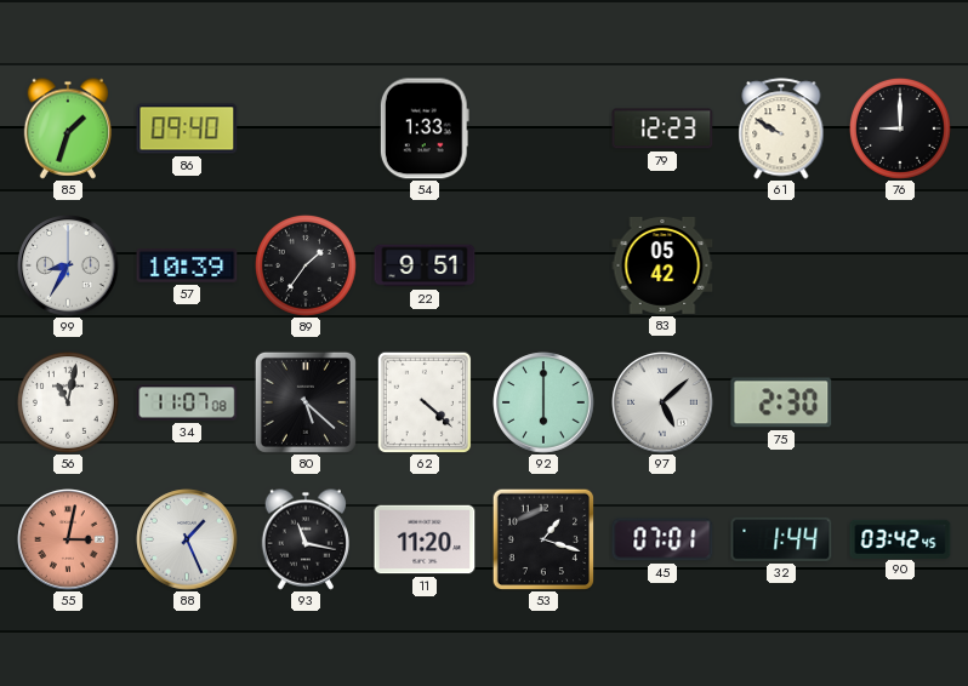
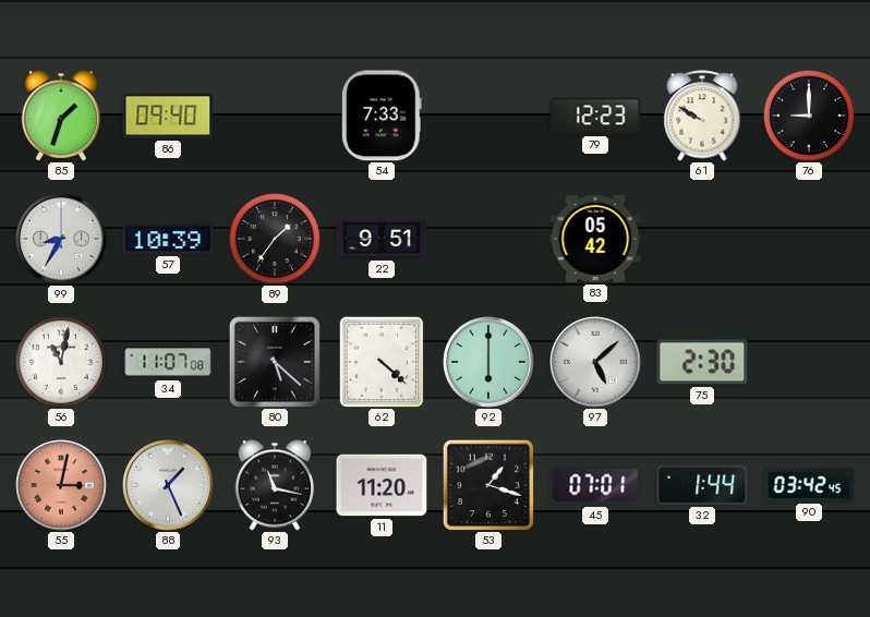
54: 1:33 -> 7:33
